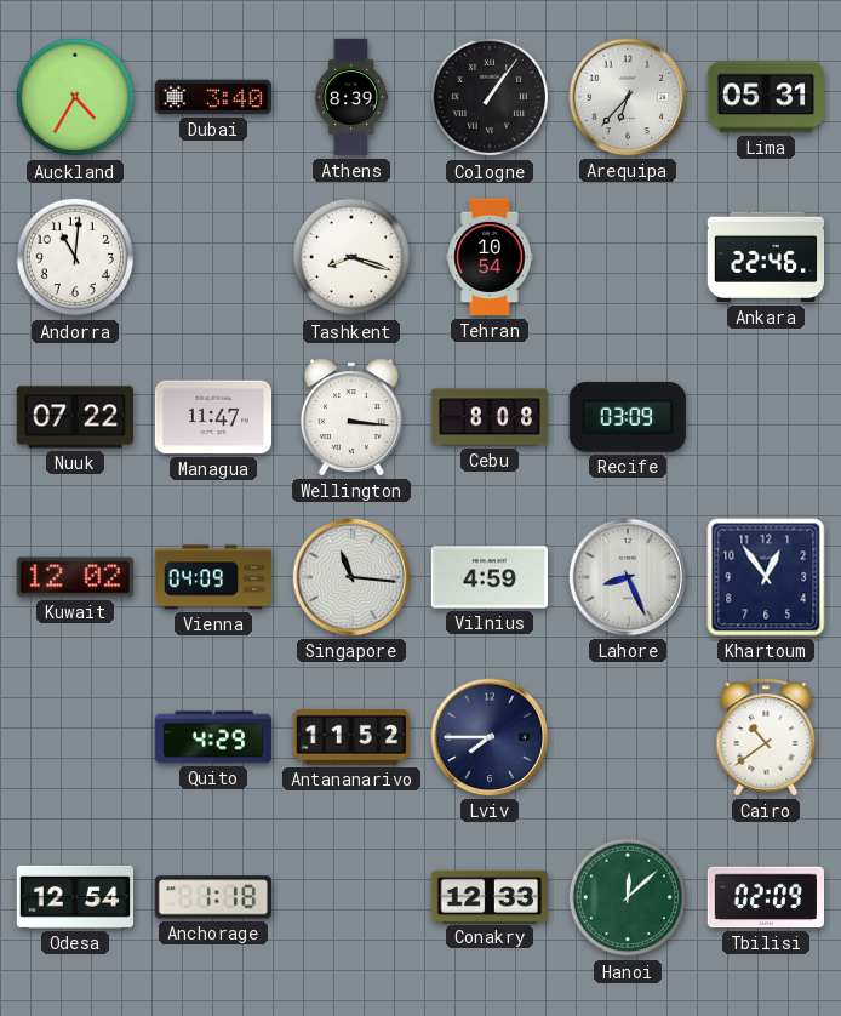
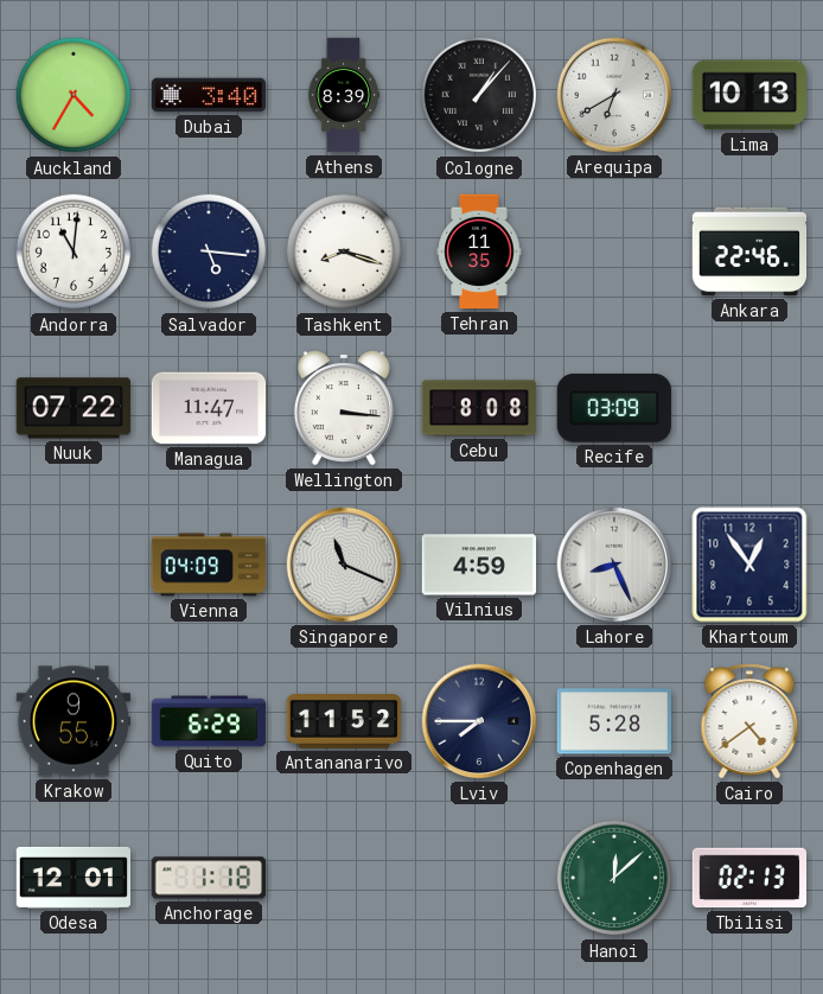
Cologne: 1:06 -> 1:07
Arequipa: 6:37 -> 6:40
Lima: 05:31 -> 10:13
Salvador: none -> 5:16
Tehran: 10:54 -> 11:35
Kuwait: 12:02 -> none
Singapore: 11:16 -> 11:19
Krakow: none -> 9:55
Quito: 4:29 -> 6:29
Copenhagen: none -> 5:28
Cairo: 10:39 -> 4:39
Odesa: 12:54 -> 12:01
Conakry: 12:33 -> none
Tbilisi: 02:09 -> 02:13
